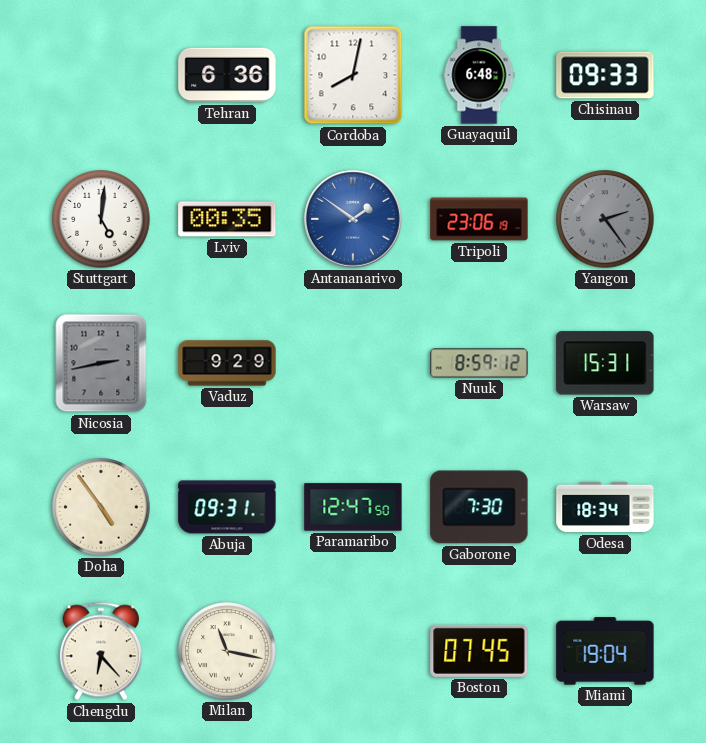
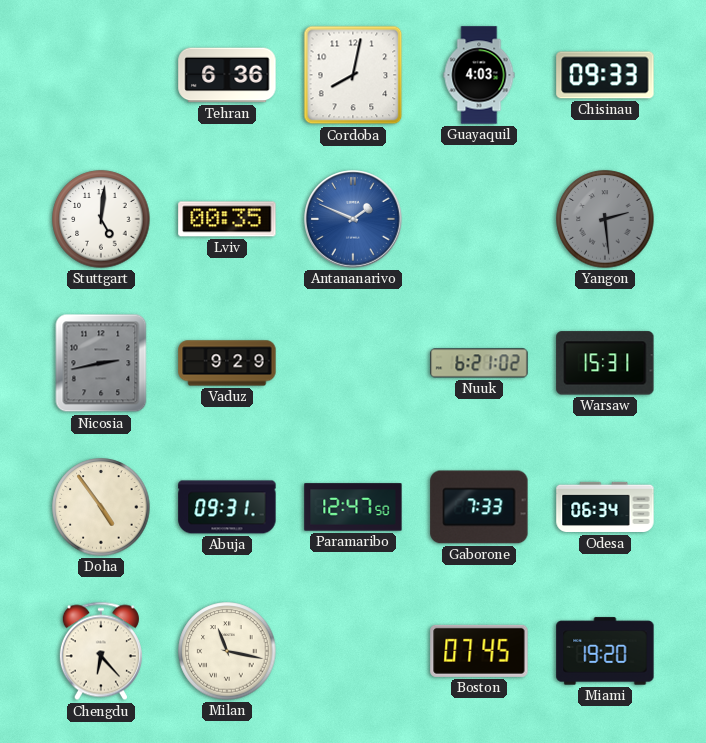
Guayaquil: 6:48 -> 4:03
Antananarivo: 1:51 -> 1:49
Tripoli: 23:06 -> none
Yangon: 2:24 -> 2:29
Nuuk: 8:59 -> 6:21
Gaborone: 7:30 -> 7:33
Odesa: 18:34 -> 06:34
Miami: 19:04 -> 19:20
